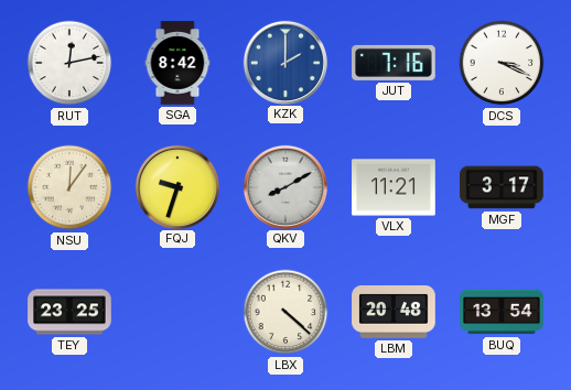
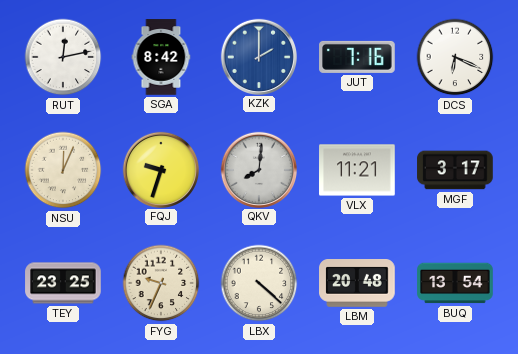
DCS: 3:19 -> 6:19
NSU: 12:06 -> 12:04
QKV: 8:10 -> 8:01
FYG: none -> 9:34
